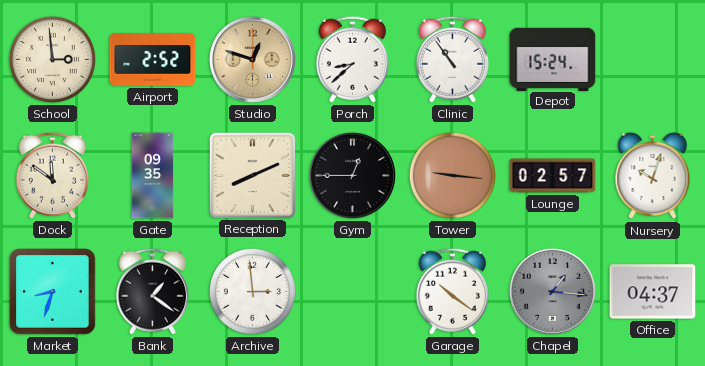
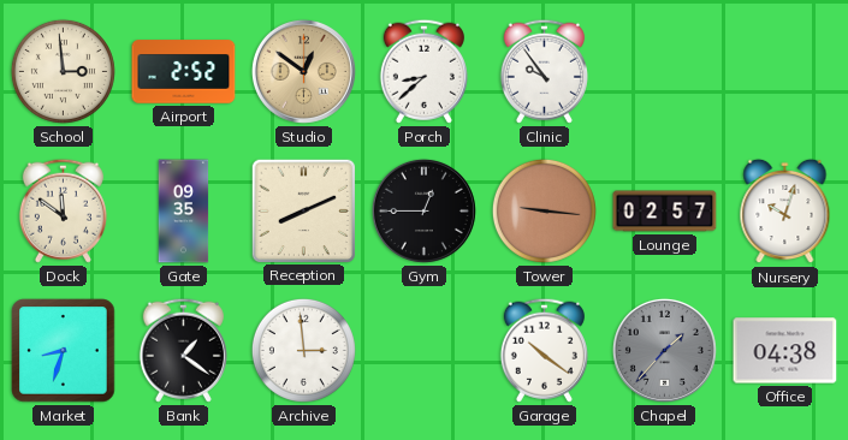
Studio: 12:48 -> 12:51
Clinic: 10:54 -> 9:54
Depot: 15:24 -> none
Chapel: 1:16 -> 1:37
Office: 04:37 -> 04:38
